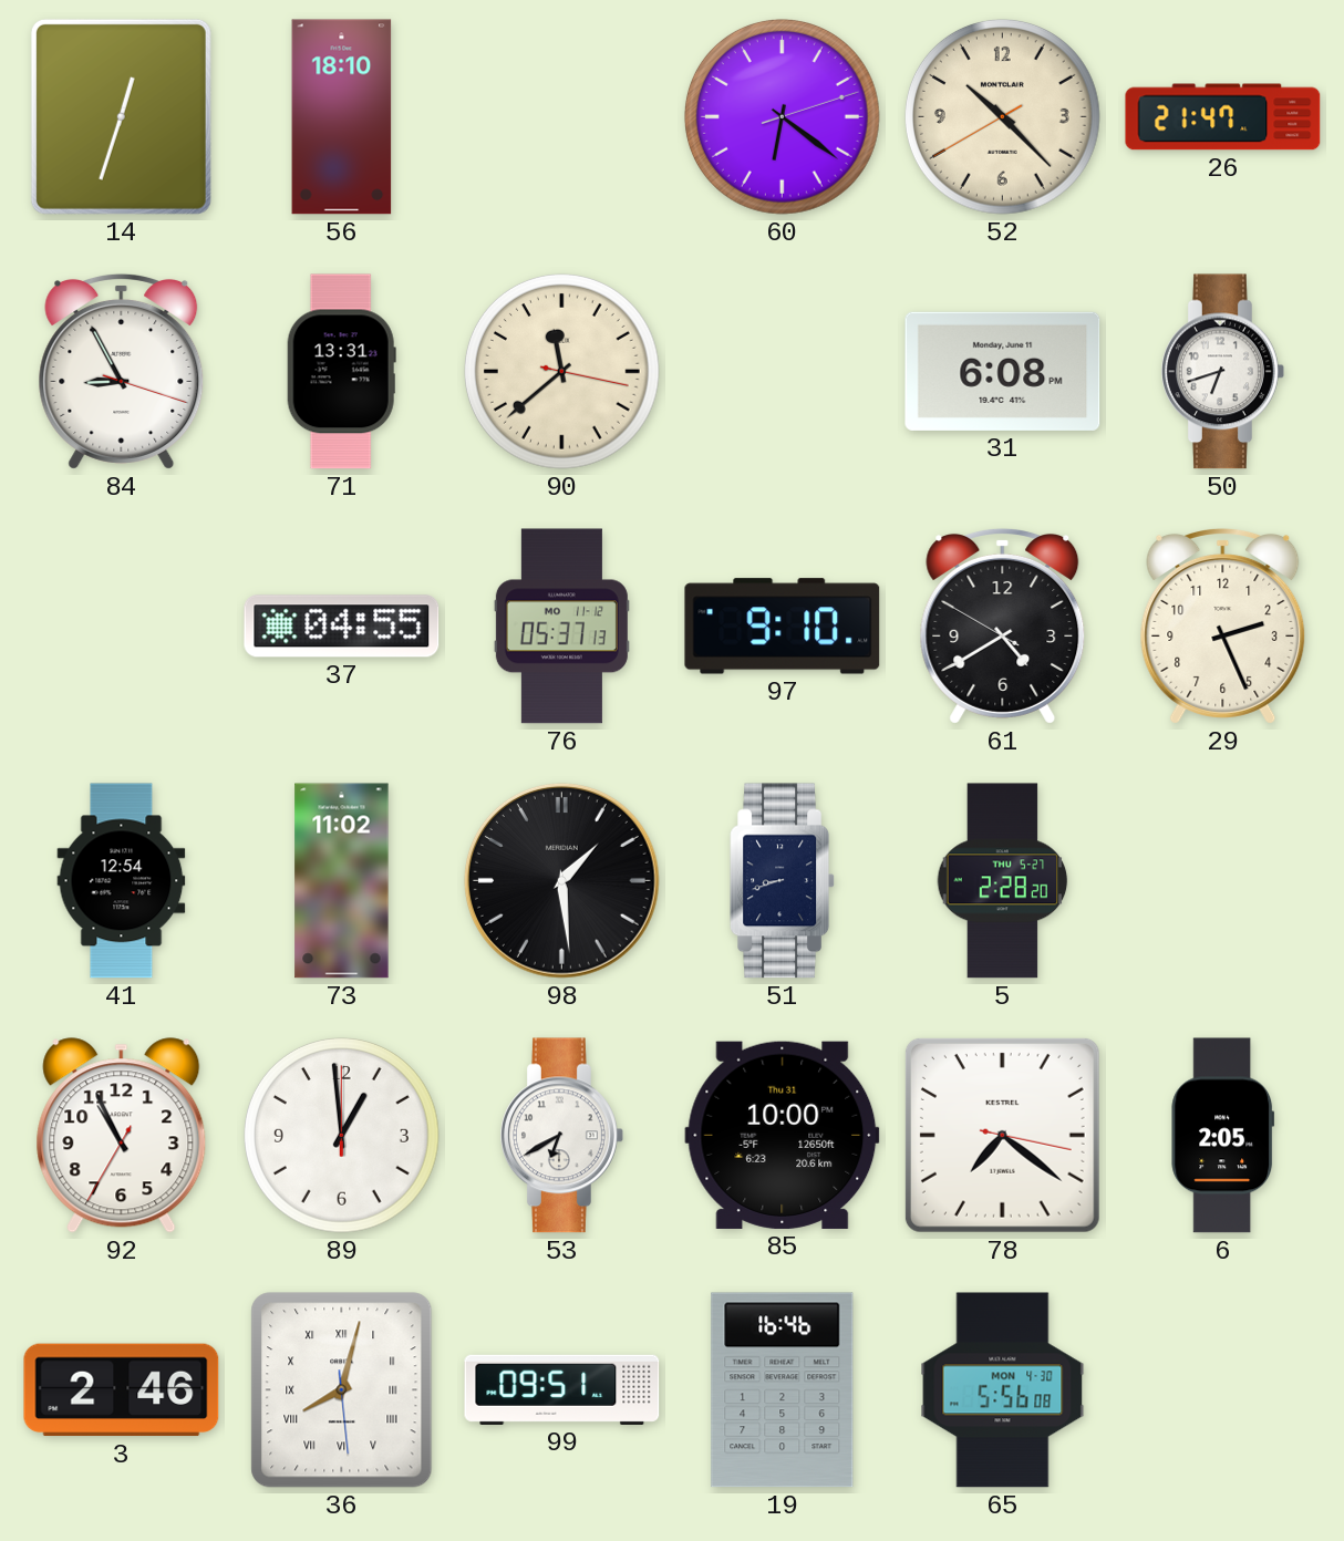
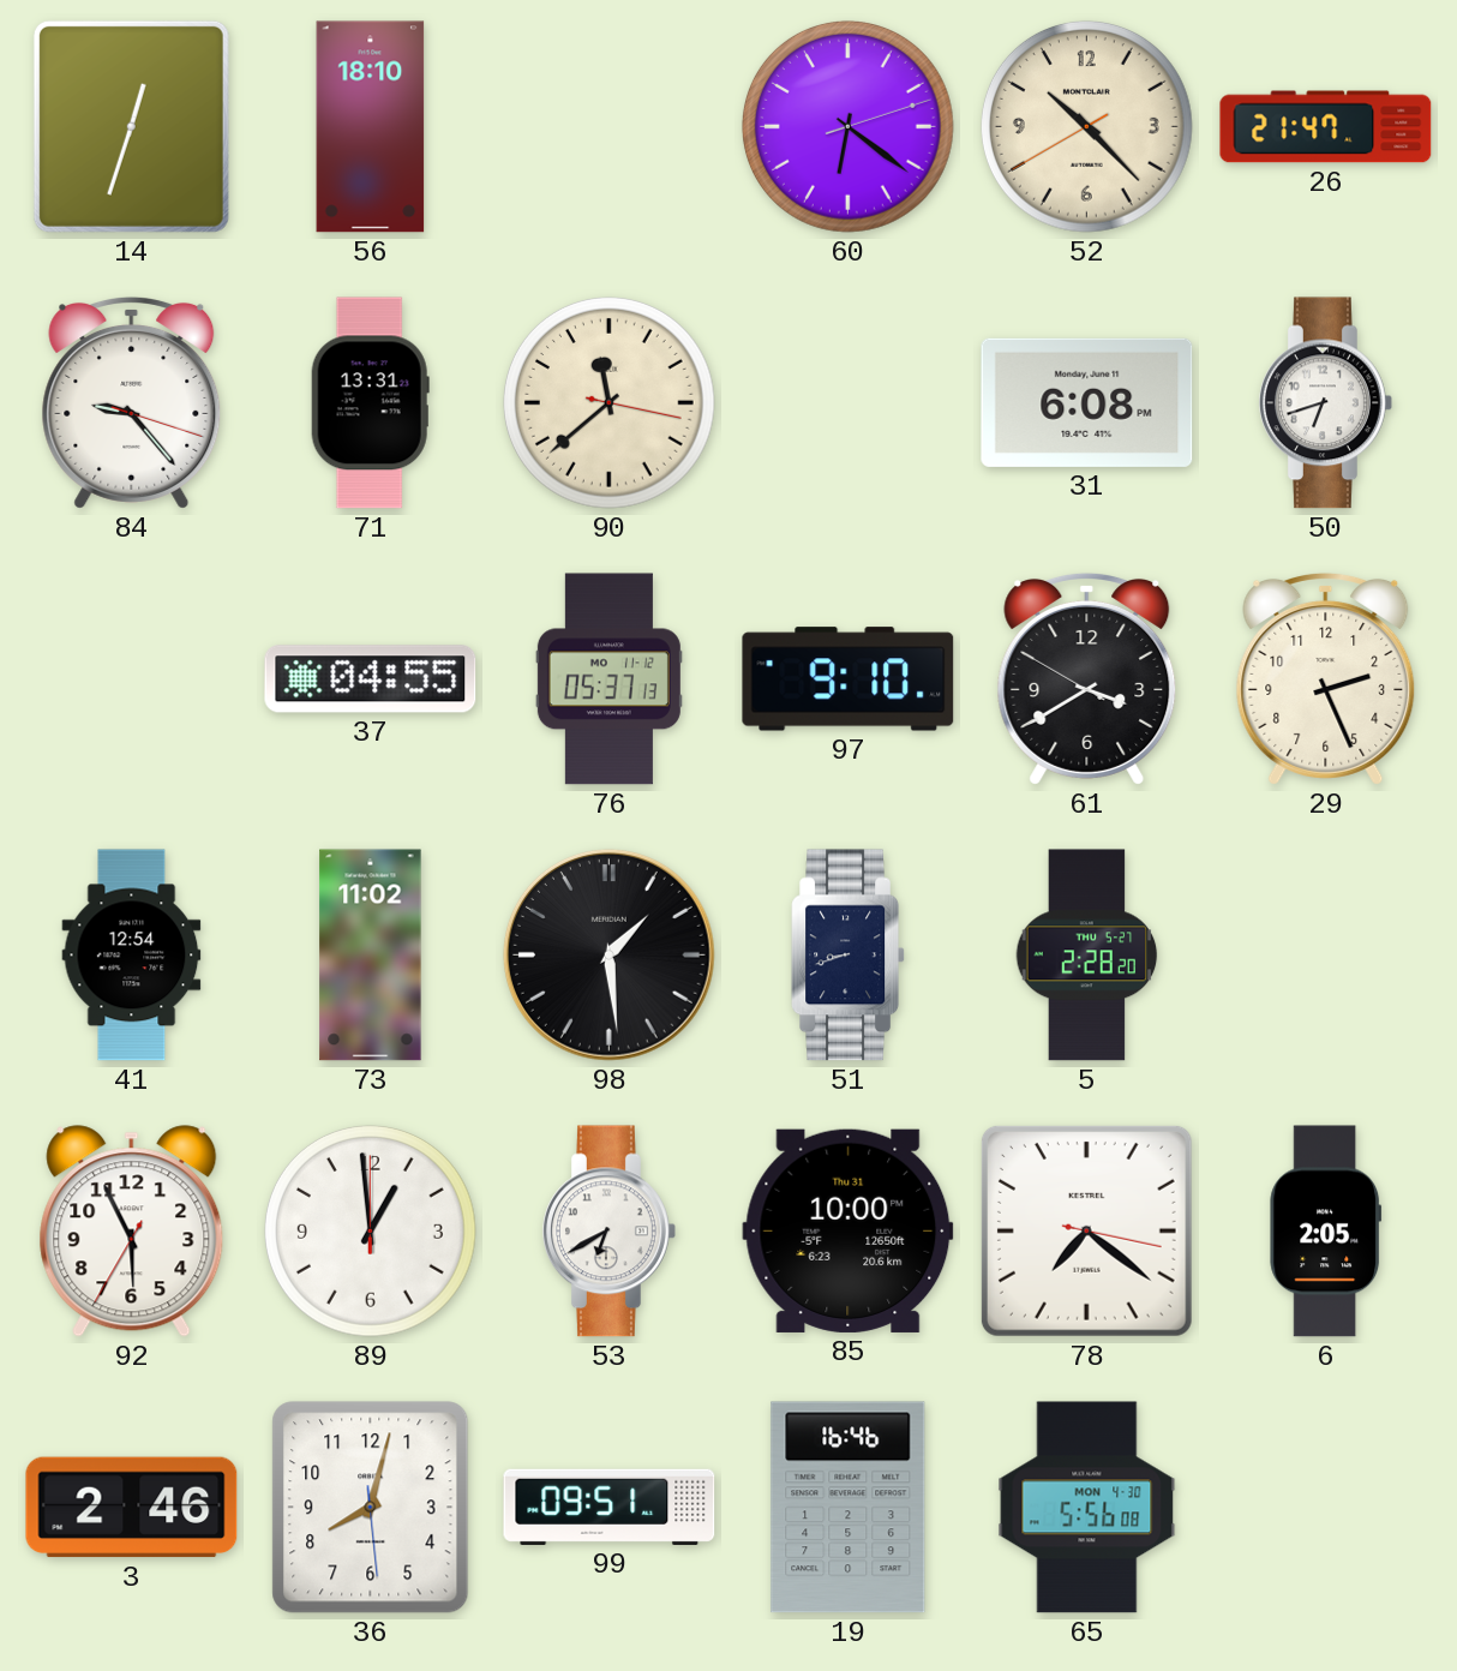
84: 8:55 -> 9:23
61: 4:39 -> 3:39
92: 10:55 -> 5:55
36 numerals: Roman -> Arabic
